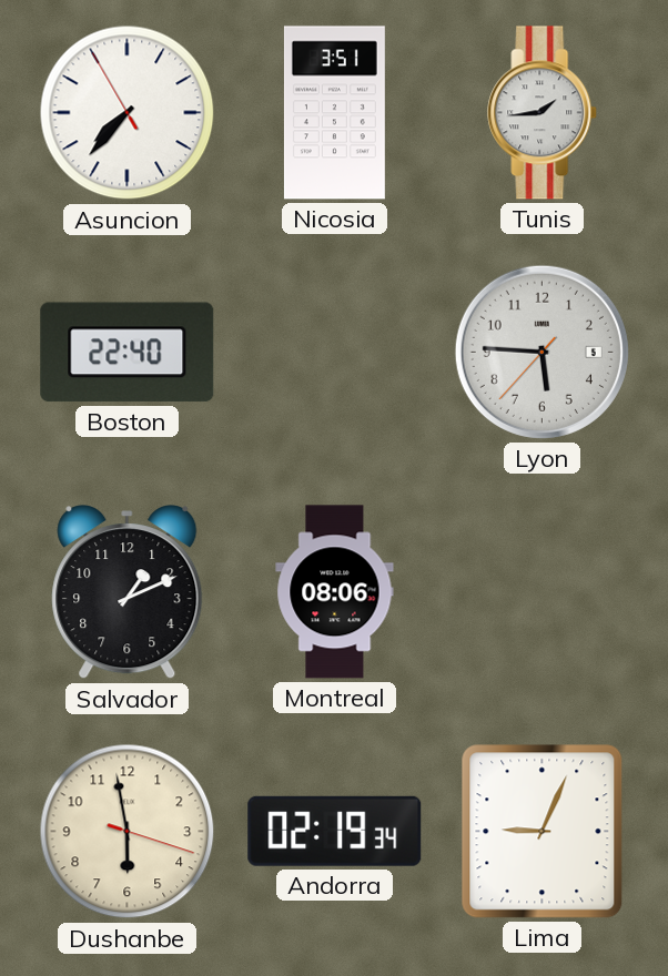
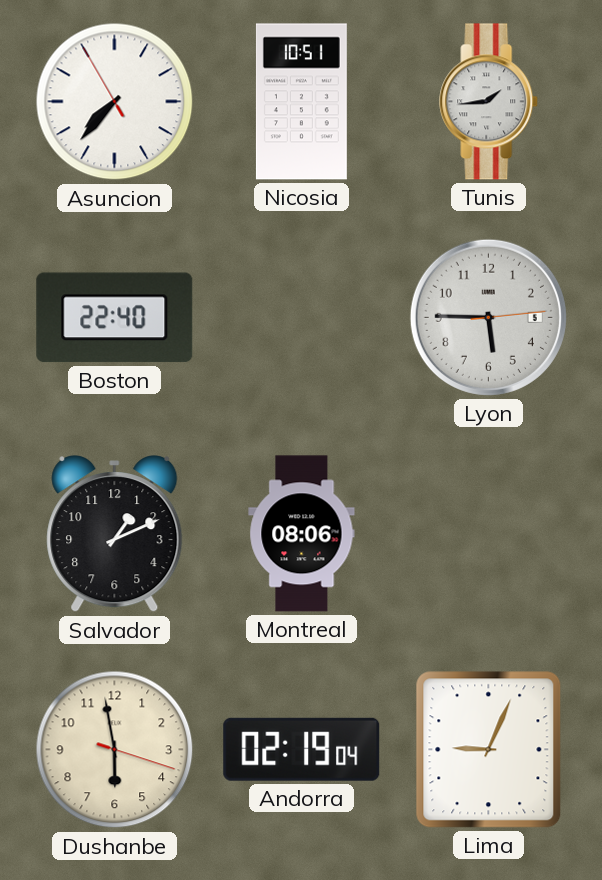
Nicosia: 3:51 -> 10:51
Lyon: 5:45:37 -> 5:45:14
Andorra: 02:19:34 -> 02:19:04
